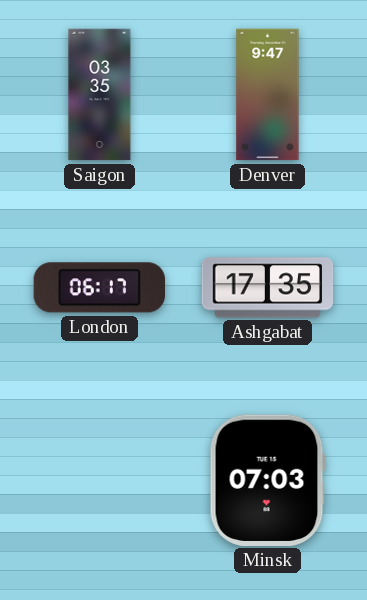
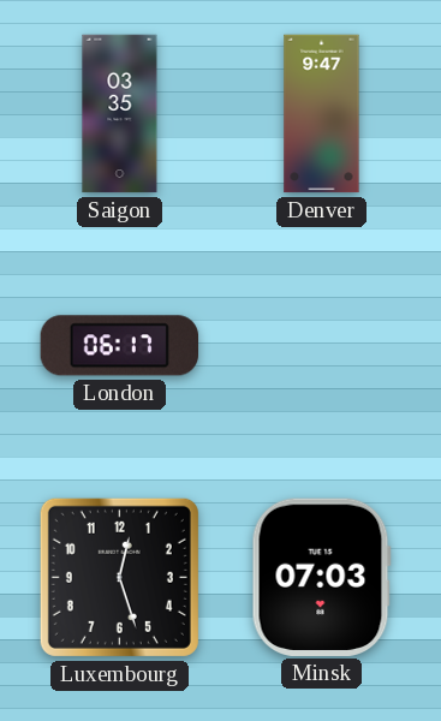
Ashgabat: 17:35 -> none
Luxembourg: none -> 12:27
